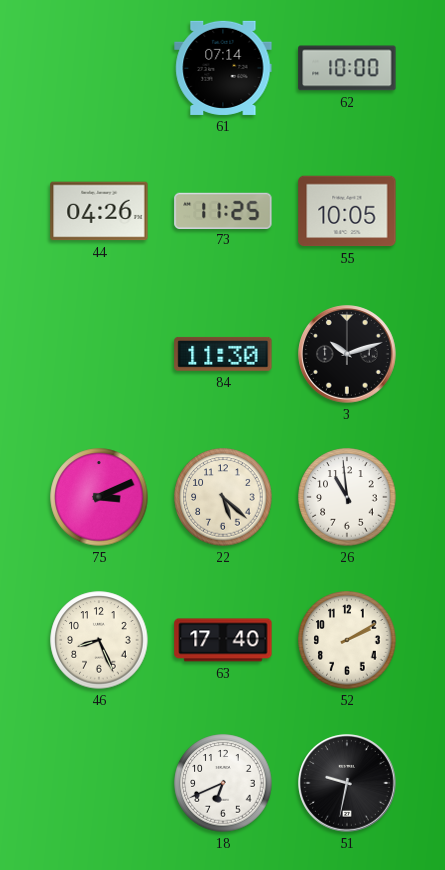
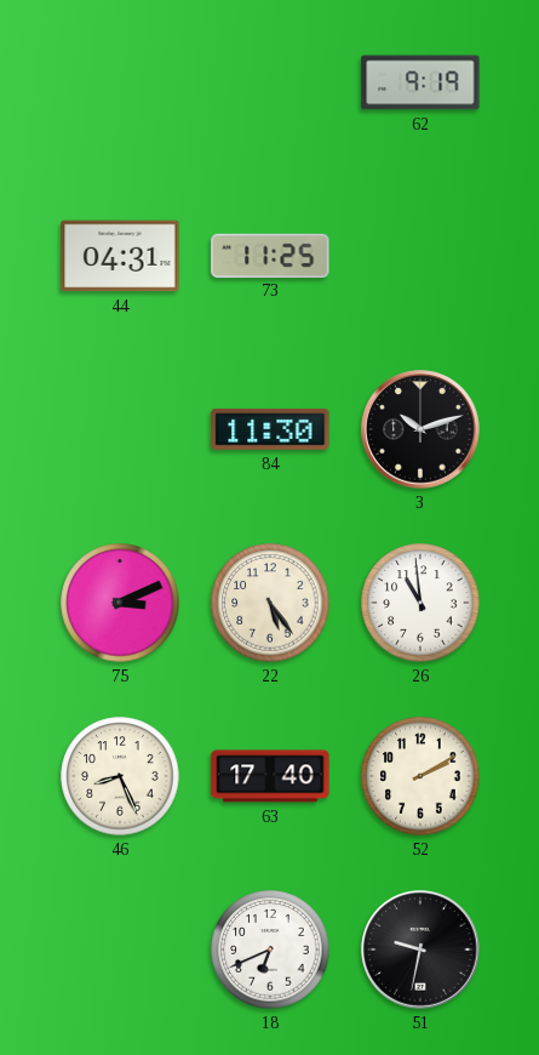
61: 07:14 -> none
62: 10:00 -> 9:19
44: 04:26 -> 04:31
55: 10:05 -> none
22: 5:22 -> 5:24
